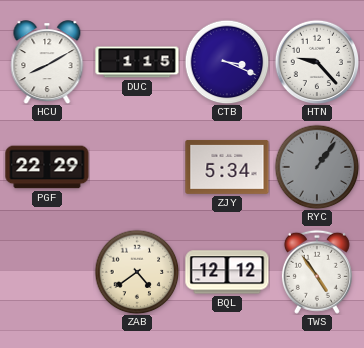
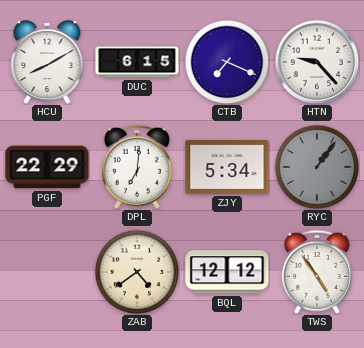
DUC: 1:15 -> 6:15
CTB: 3:19 -> 7:19
DPL: none -> 7:01
